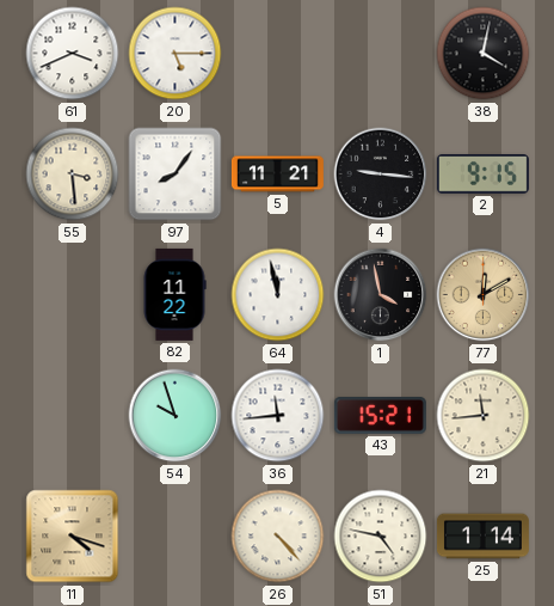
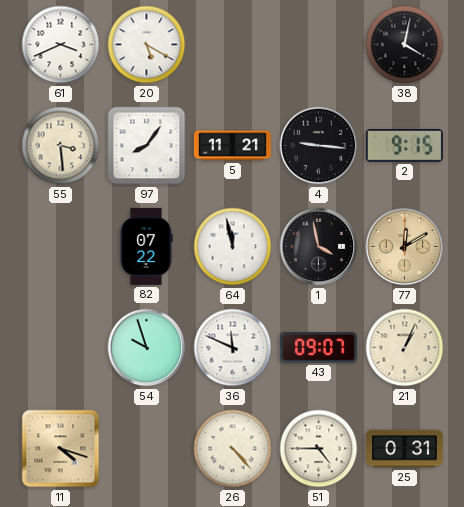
20: 5:15 -> 5:20
82: 11:22 -> 07:22
36: 11:44 -> 11:49
43: 15:21 -> 09:07
21: 11:44 -> 1:04
51: 4:47 -> 4:45
25: 1:14 -> 0:31
